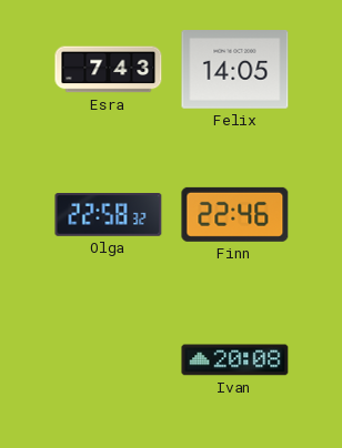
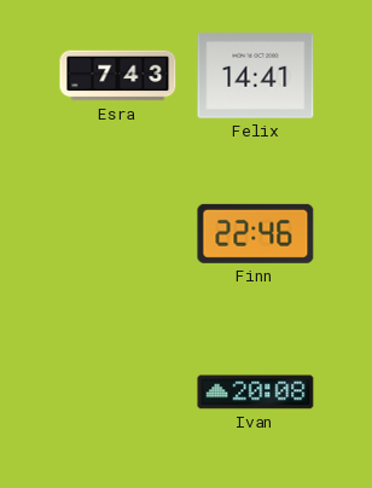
Felix: 14:05 -> 14:41
Olga: 22:58 -> none
